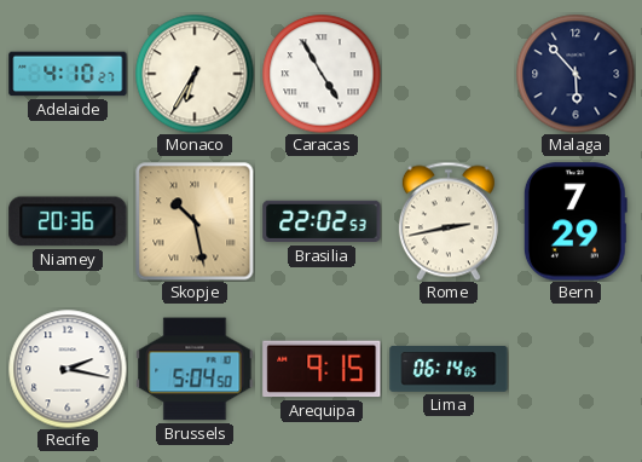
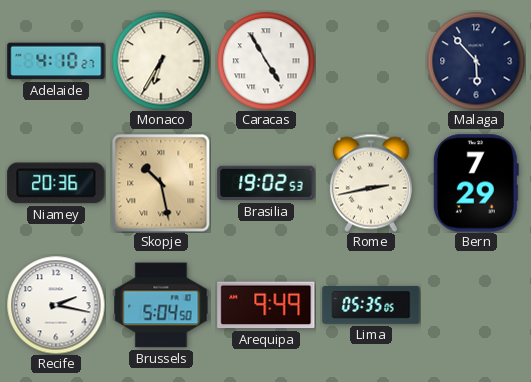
Brasilia: 22:02 -> 19:02
Arequipa: 9:15 -> 9:49
Lima: 06:14 -> 05:35
